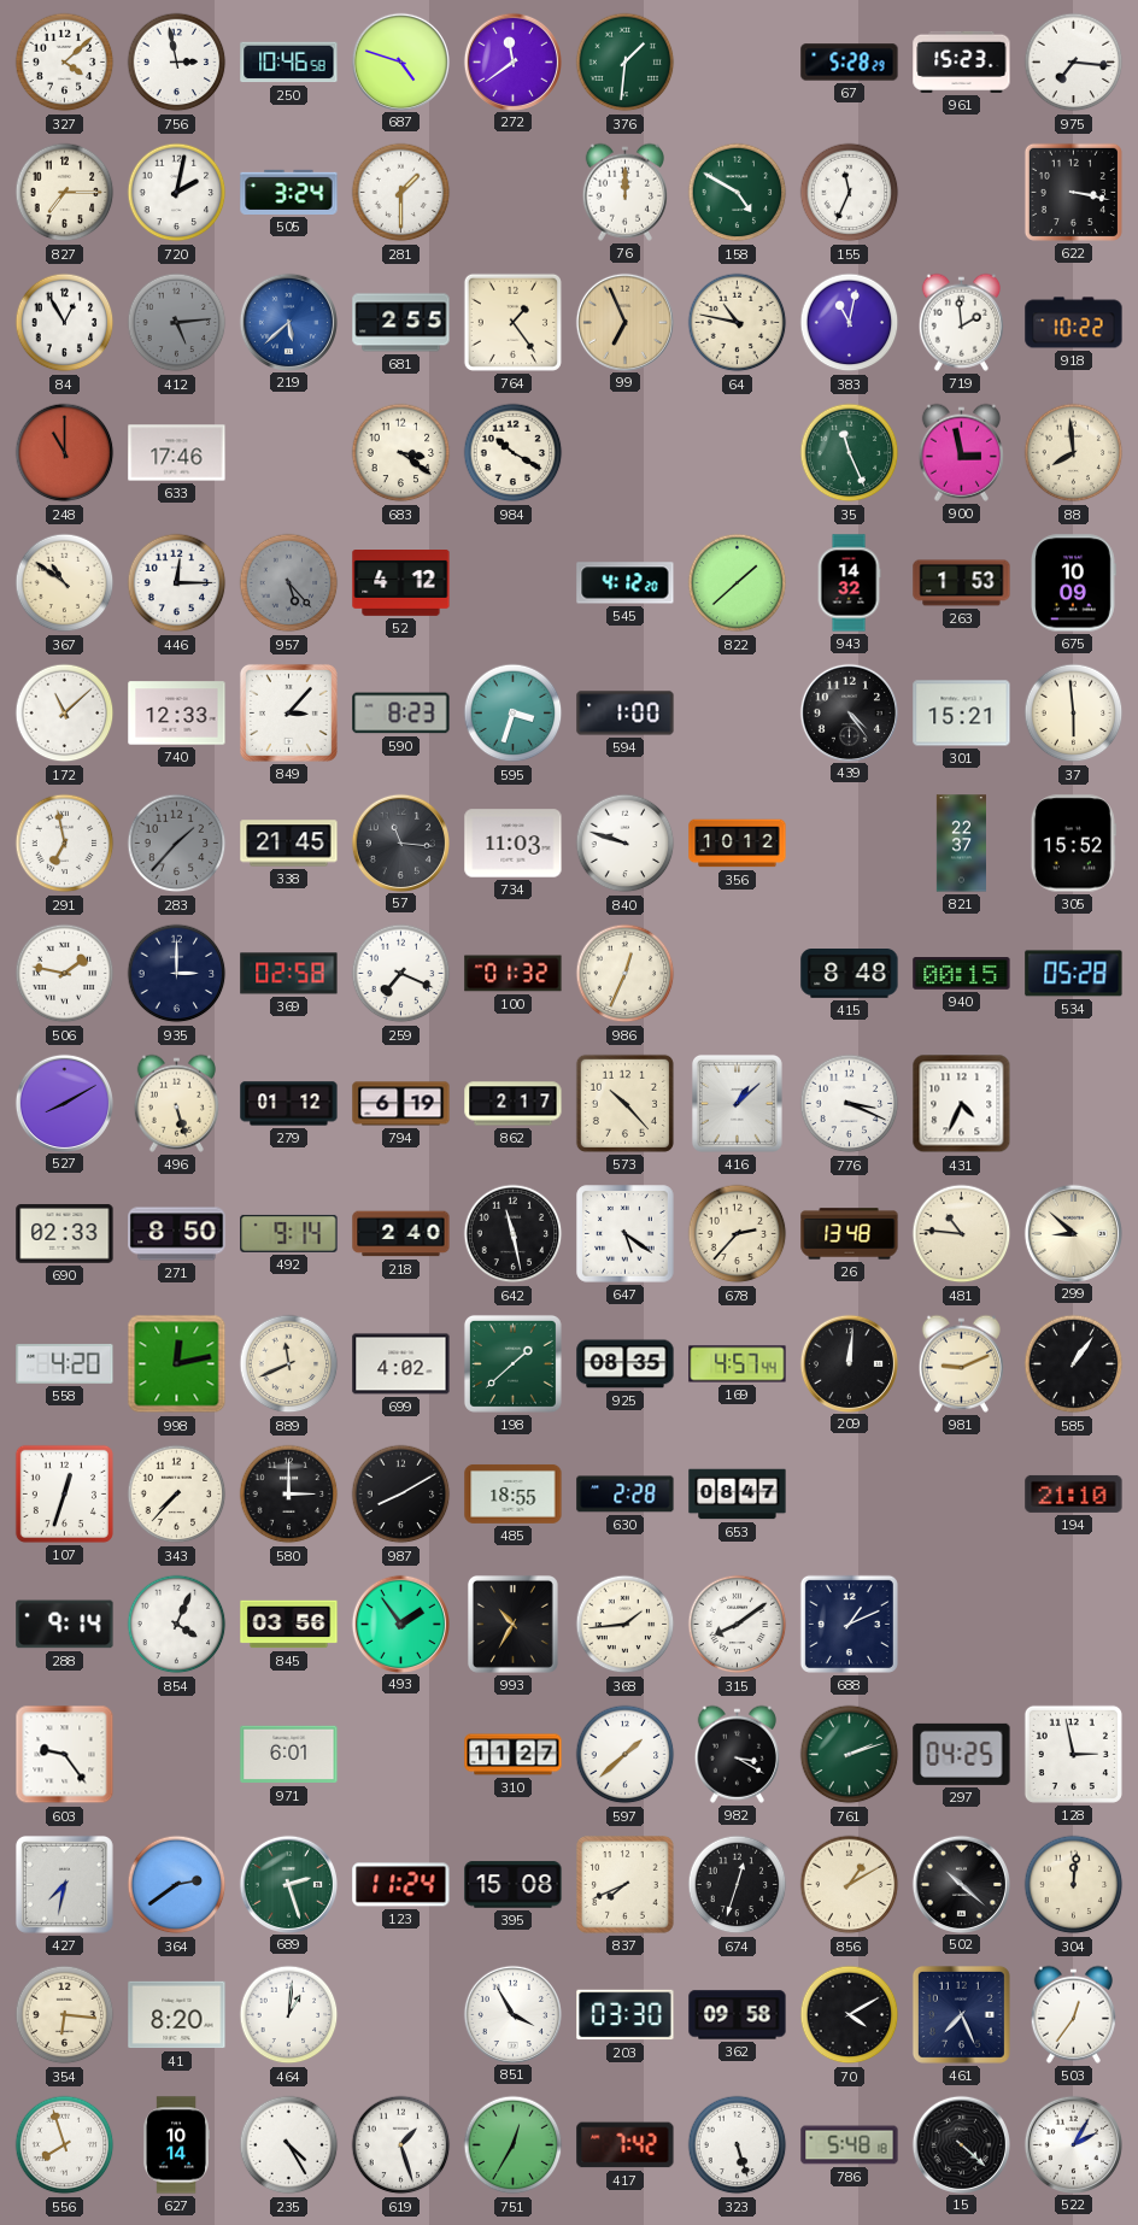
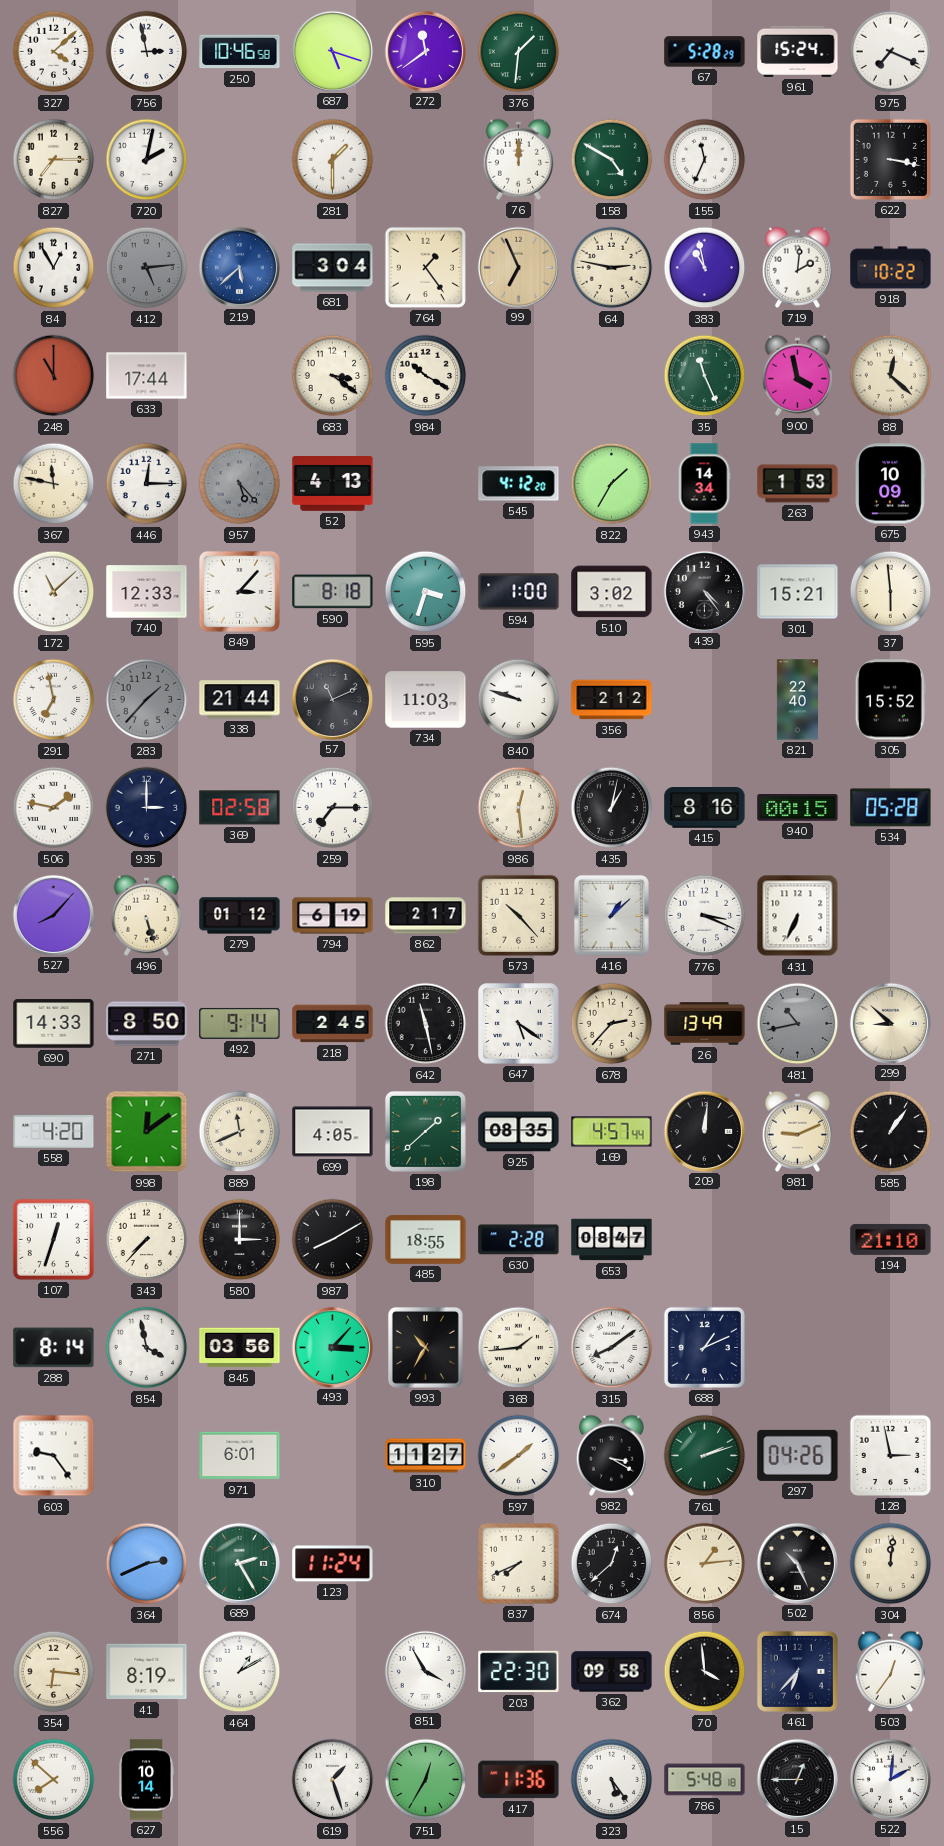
687: 4:48 -> 5:18
961: 15:23 -> 15:24
975: 7:16 -> 7:19
505: 3:24 -> none
681: 2:55 -> 3:04
64: 10:47 -> 2:47
383: 11:02 -> 10:58
719: 1:59 -> 2:01
633: 17:46 -> 17:44
900: 2:58 -> 3:58
88: 7:59 -> 12:22
367: 10:51 -> 11:47
52: 4:12 -> 4:13
822: 1:38 -> 1:35
943: 14:32 -> 14:34
590: 8:23 -> 8:18
510: none -> 3:02
338: 21:45 -> 21:44
57: 11:16 -> 11:11
356: 10:12 -> 2:12
821: 22:37 -> 22:40
259: 7:19 -> 7:15
100: 01:32 -> none
986: 12:34 -> 12:29
435: none -> 1:02
415: 8:48 -> 8:16
527: 8:10 -> 8:07
431: 4:34 -> 6:34
690: 02:33 -> 14:33
218: 2:40 -> 2:45
26: 13:48 -> 13:49
481: 10:46 -> 10:43
481 dial: cream -> grey
998: 12:13 -> 12:09
699: 4:02 -> 4:05
288: 9:14 -> 8:14
854: 4:04 -> 3:58
493: 1:54 -> 3:07
597: 1:38 -> 1:39
297: 04:25 -> 04:26
427: 7:32 -> none
364: 2:39 -> 2:41
689: 2:27 -> 2:25
395: 15:08 -> none
674: 12:33 -> 12:38
856: 1:10 -> 1:14
502: 10:22 -> 10:26
41: 8:20 -> 8:19
464: 1:01 -> 1:10
203: 03:30 -> 22:30
70: 4:10 -> 3:59
461: 7:26 -> 6:37
556: 7:57 -> 7:52
235: 4:25 -> none
417: 7:42 -> 11:36
323: 5:27 -> 5:24
15: 4:22 -> 12:45
522: 2:05 -> 2:01
